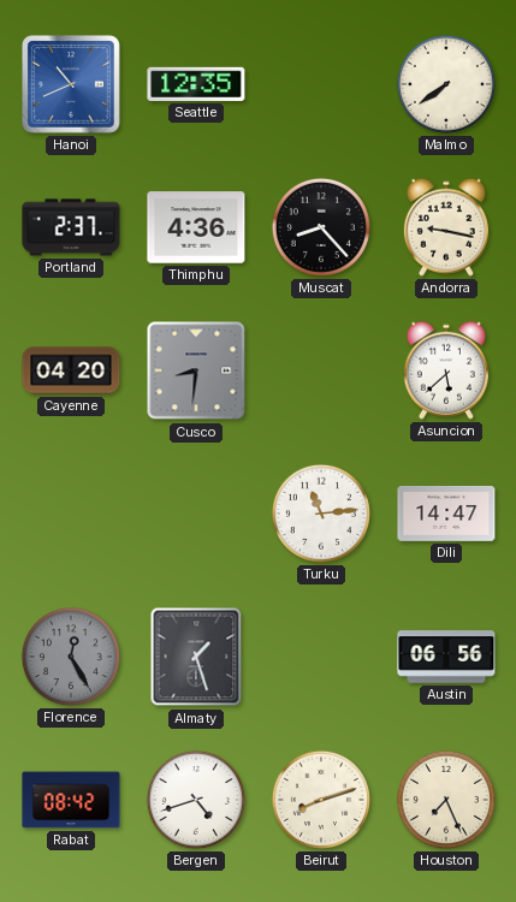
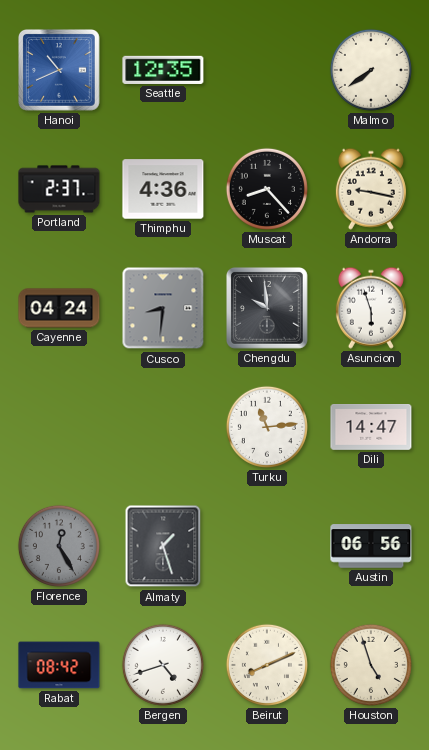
Cayenne: 04:20 -> 04:24
Chengdu: none -> 9:59
Asuncion: 5:38 -> 5:57
Beirut: 8:12 -> 8:11
Houston: 7:26 -> 4:57
